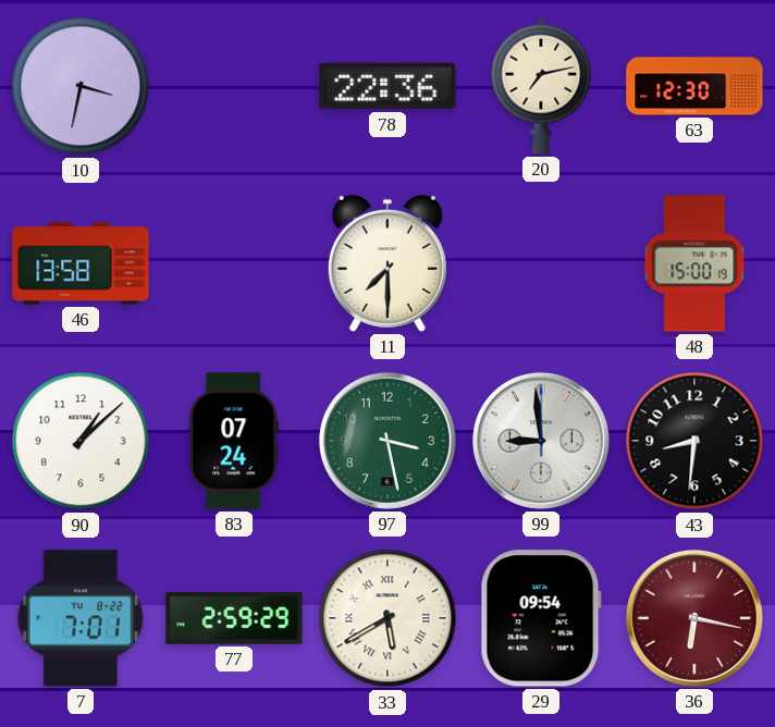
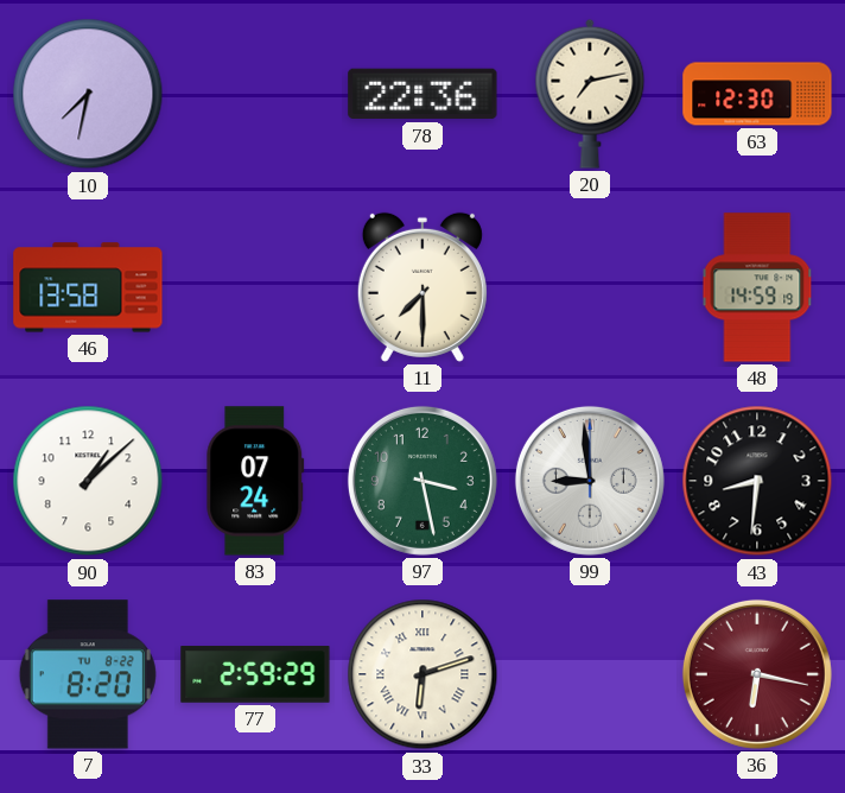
10: 3:32 -> 7:32
48: 15:00 -> 14:59
7: 7:01 -> 8:20
33: 5:40 -> 6:12
29: 09:54 -> none
